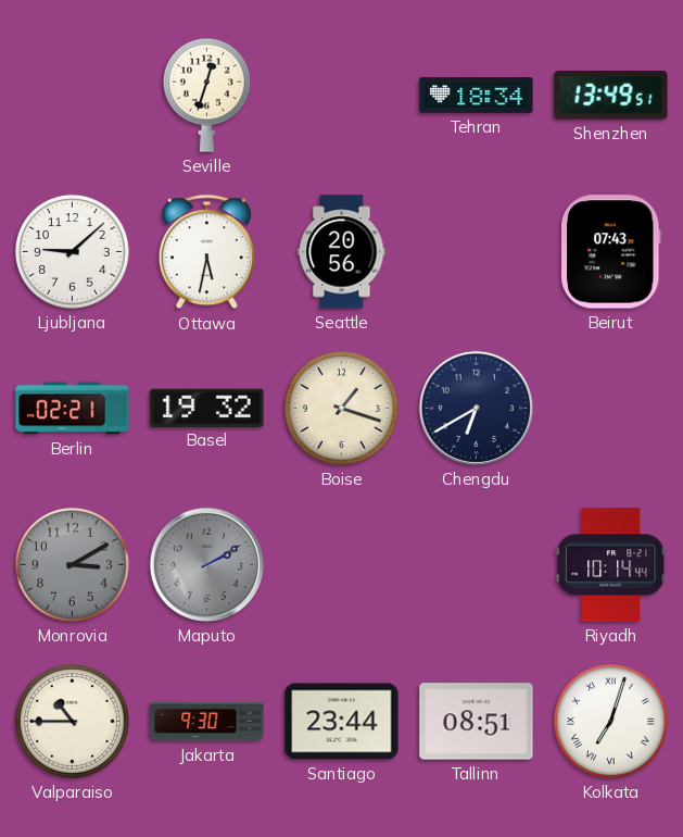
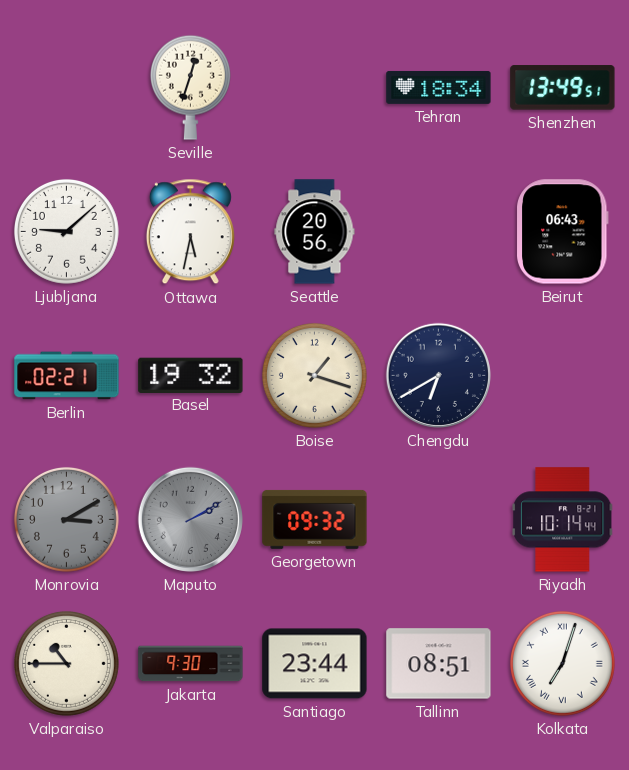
Beirut: 07:43 -> 06:43
Georgetown: none -> 09:32
